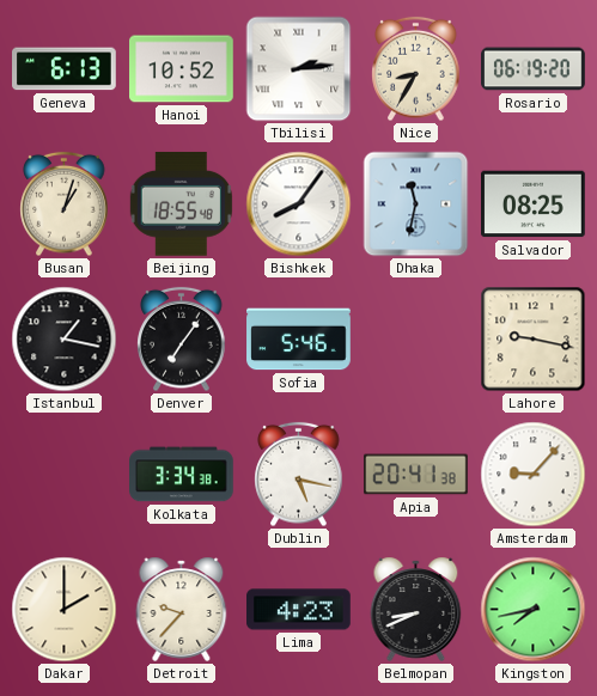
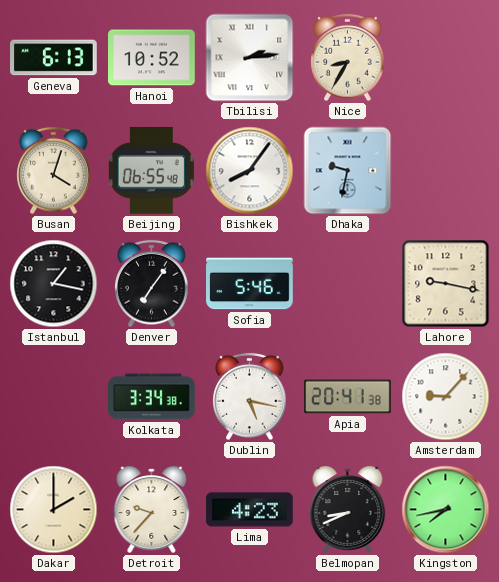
Rosario: 06:19 -> none
Busan: 1:03 -> 4:03
Beijing: 18:55 -> 06:55
Dhaka: 11:32 -> 9:32
Salvador: 08:25 -> none
